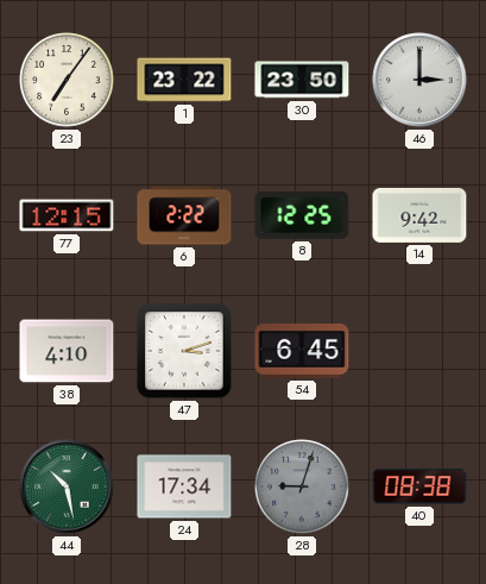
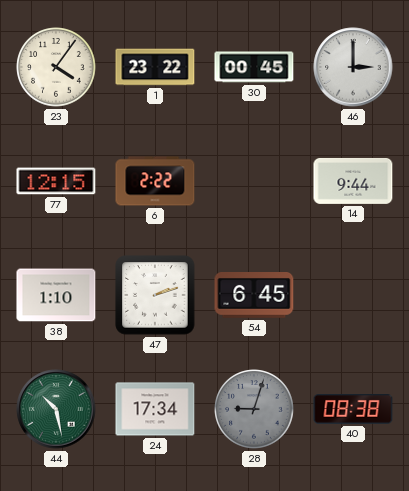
23: 7:06 -> 4:06
30: 23:50 -> 00:45
8: 12:25 -> none
14: 9:42 -> 9:44
38: 4:10 -> 1:10
47: 3:12 -> 2:12
